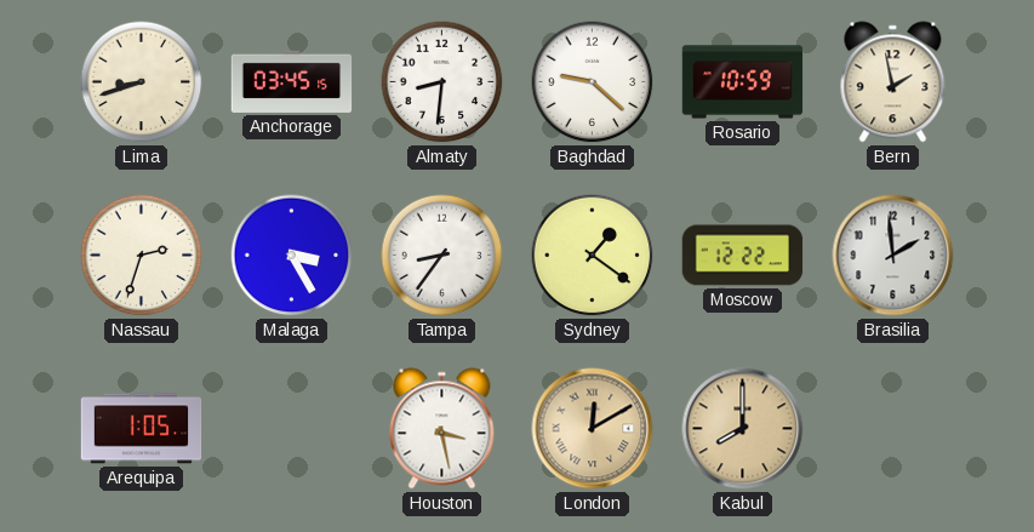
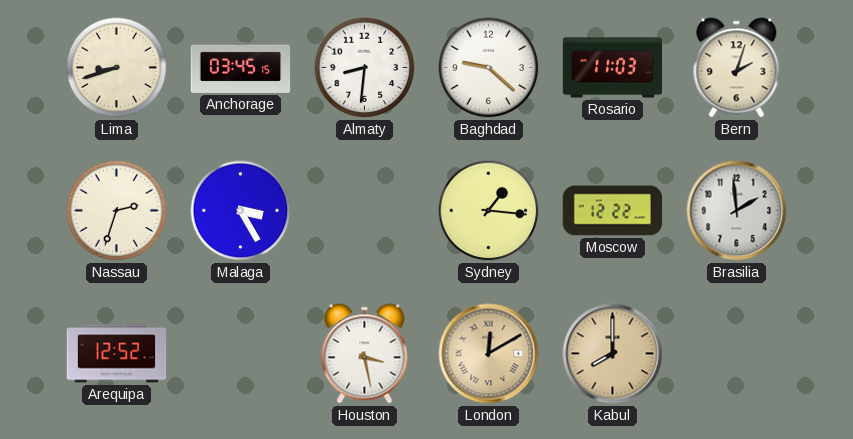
Rosario: 10:59 -> 11:03
Bern: 1:58 -> 2:03
Tampa: 8:36 -> none
Sydney: 1:21 -> 1:16
Arequipa: 1:05 -> 12:52
